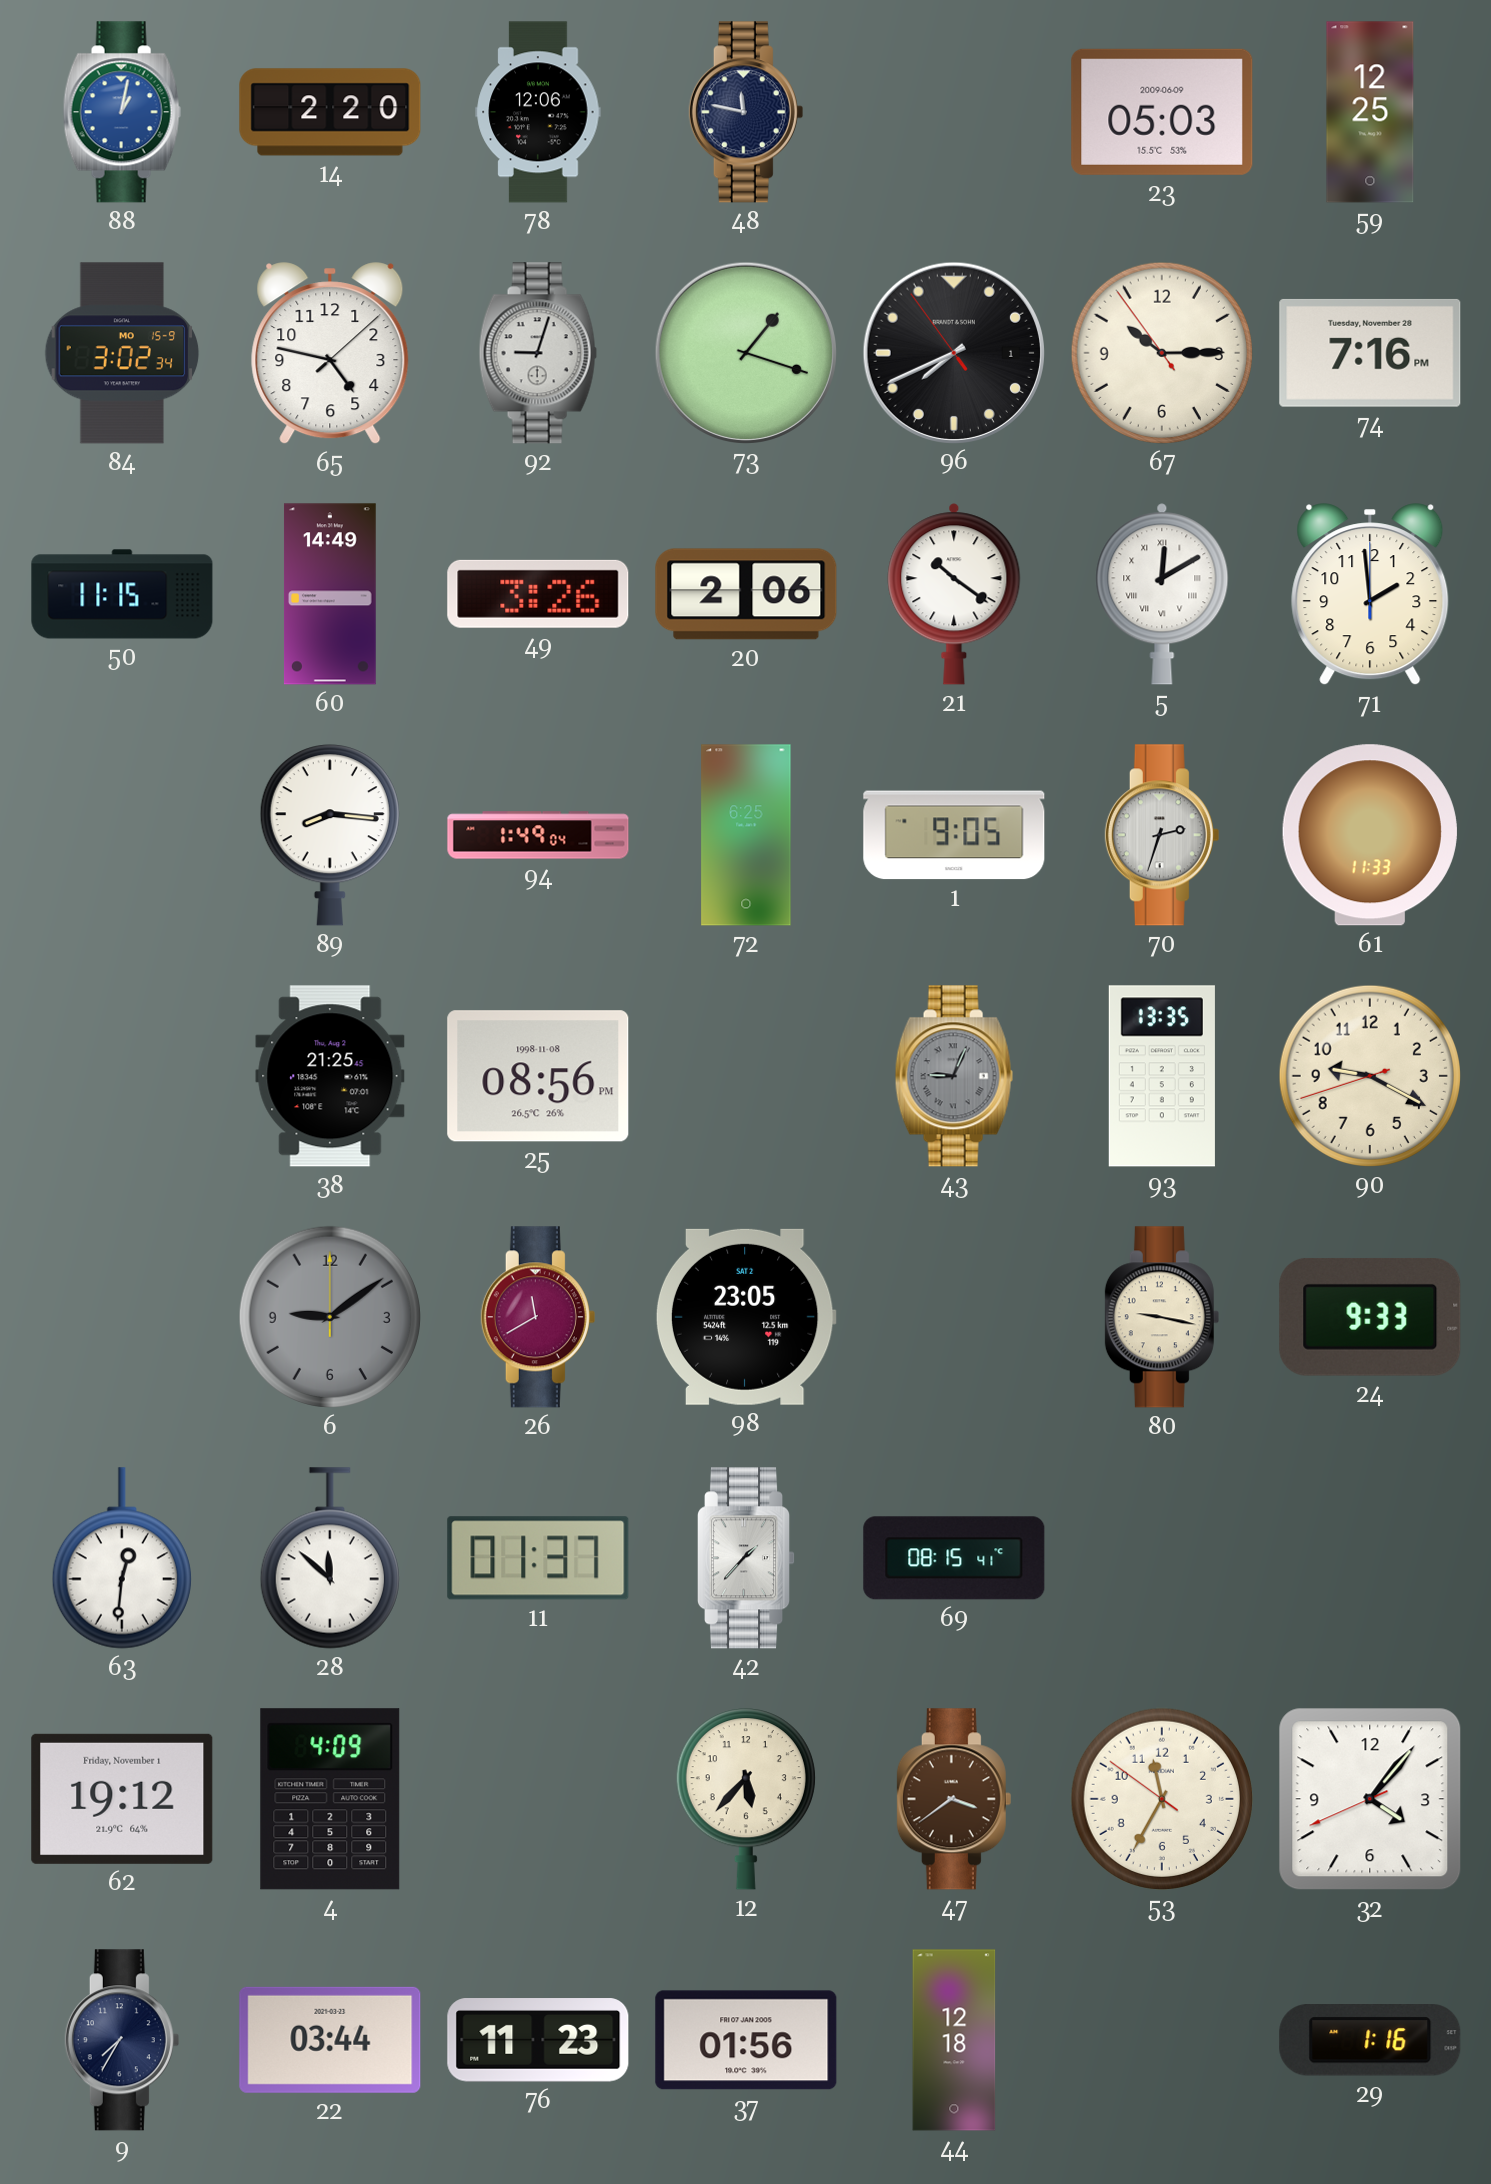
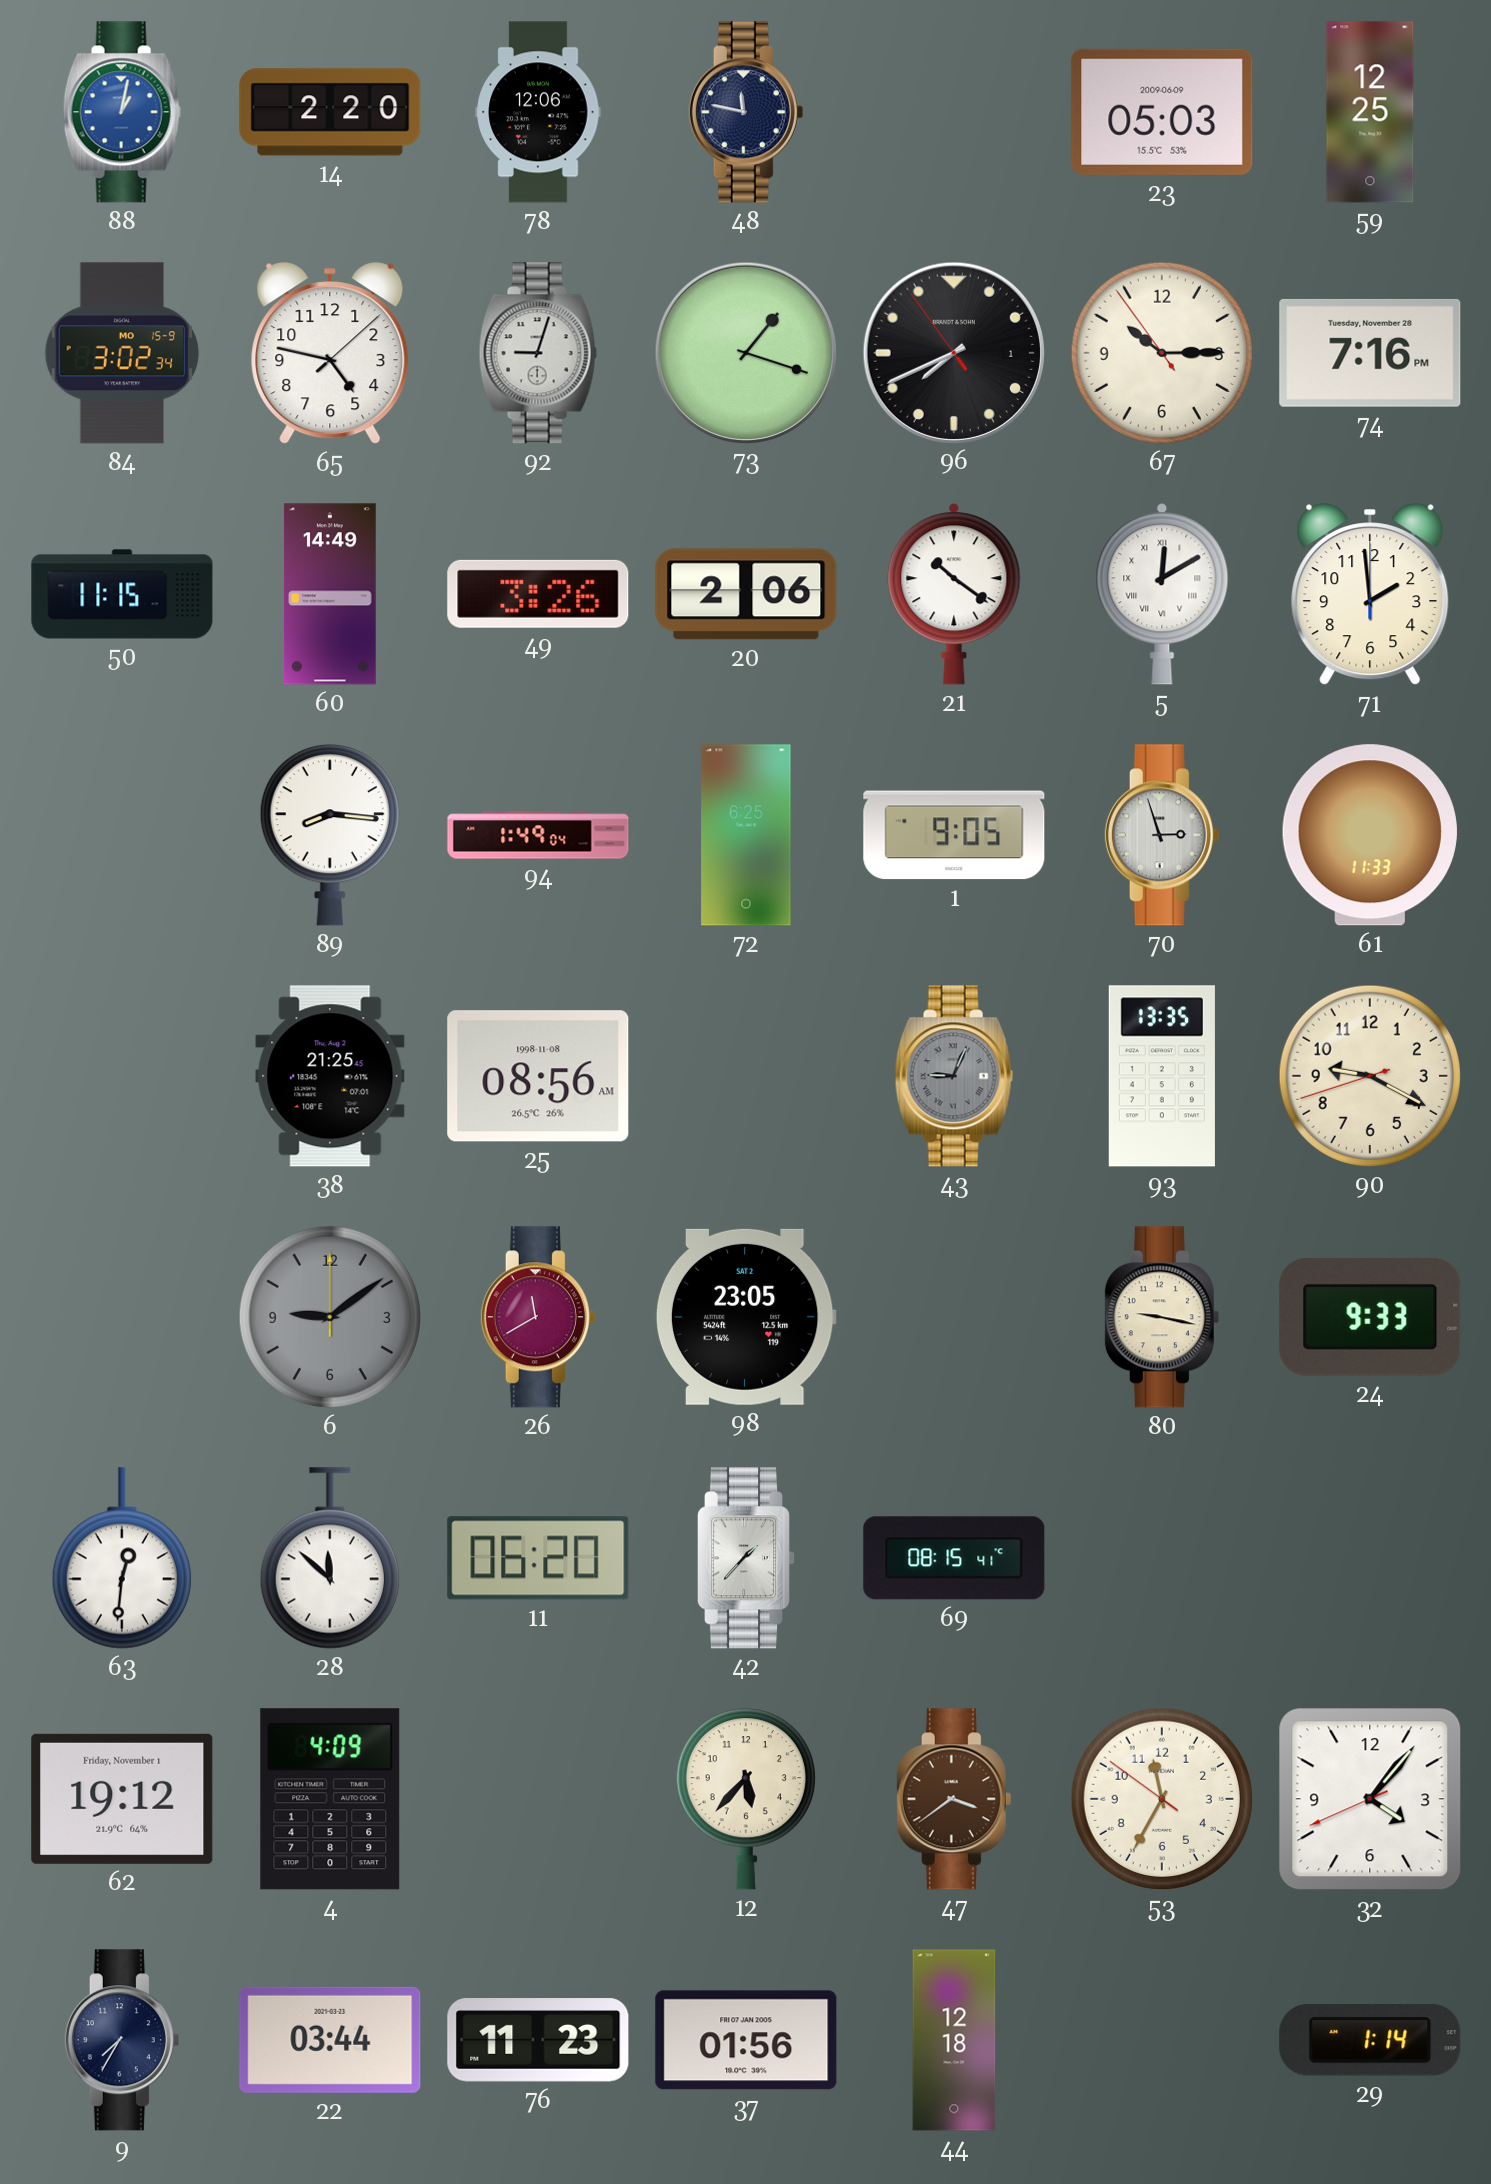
70: 2:33 -> 2:57
25: 08:56 PM -> 08:56 AM
11: 01:37 -> 06:20
29: 1:16 -> 1:14
